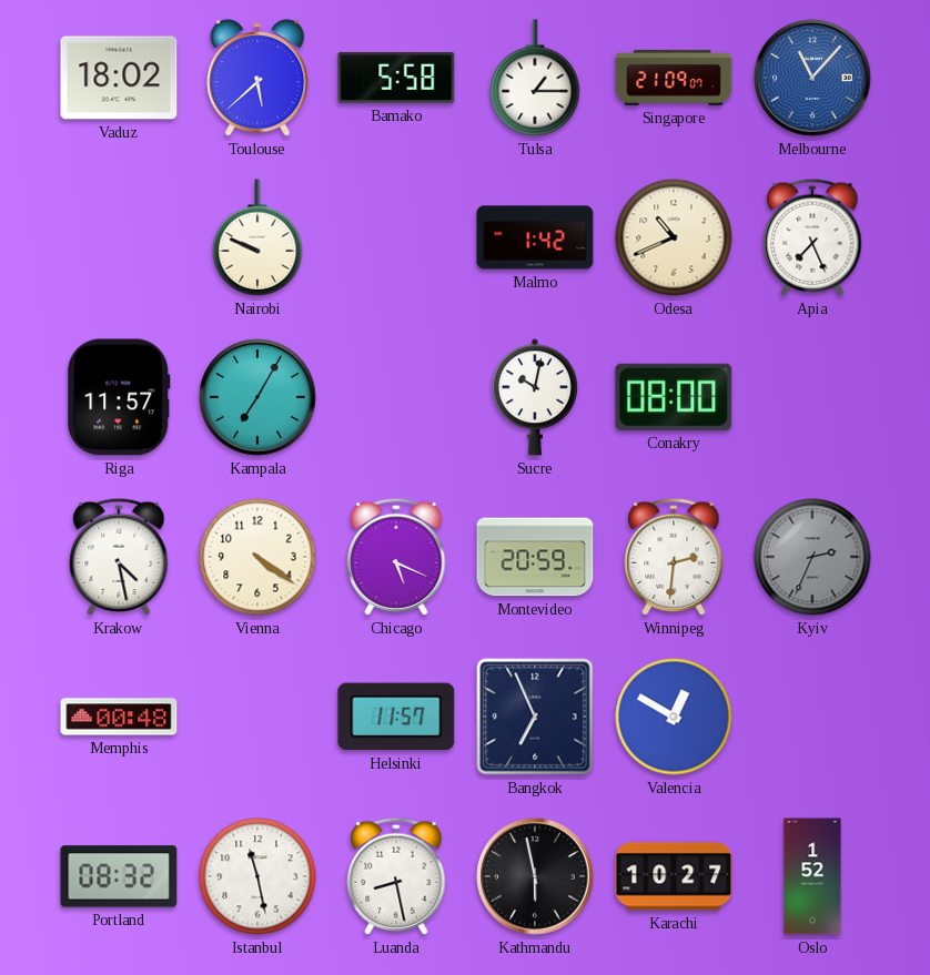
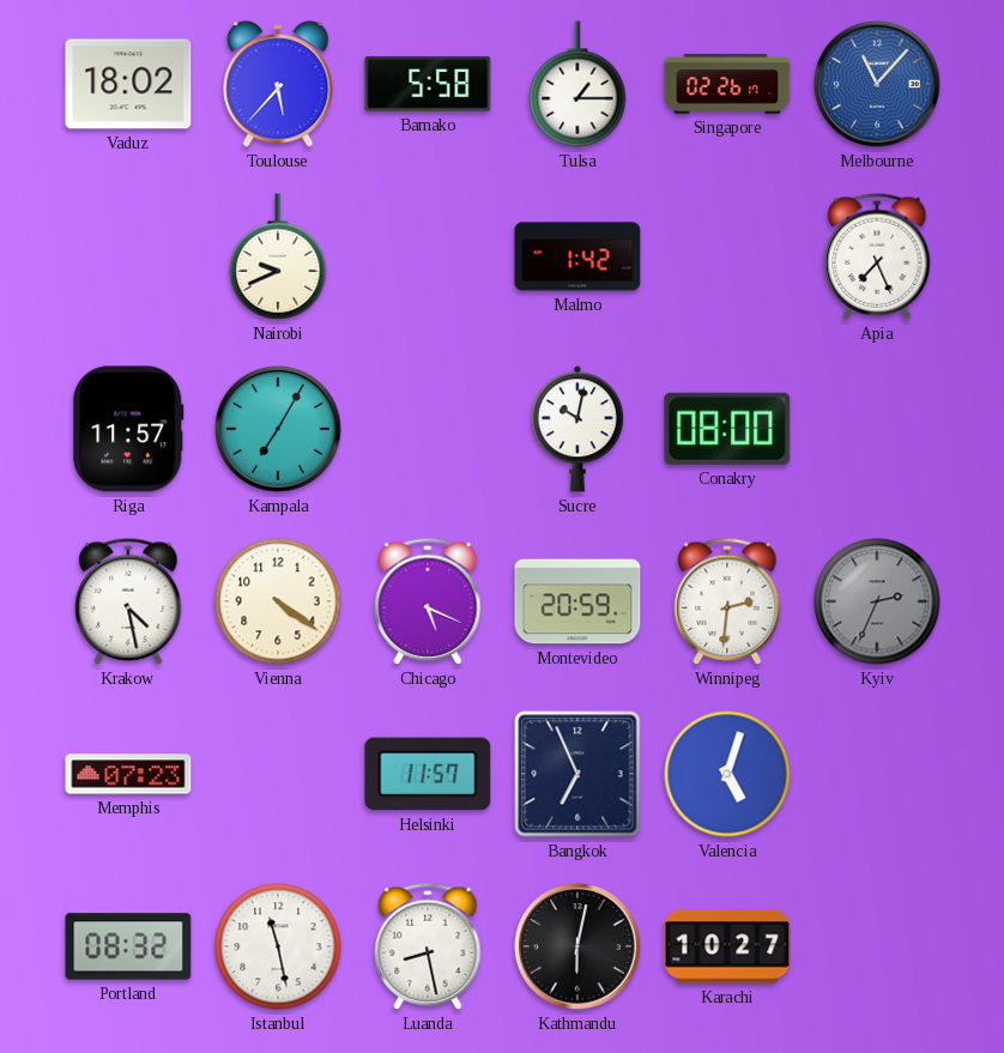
Toulouse: 5:38 -> 5:37
Singapore: 21:09 -> 02:26
Nairobi: 9:49 -> 9:41
Odesa: 10:41 -> none
Memphis: 00:48 -> 07:23
Valencia: 12:50 -> 5:03
Kathmandu: 5:58 -> 6:02
Oslo: 1:52 -> none
